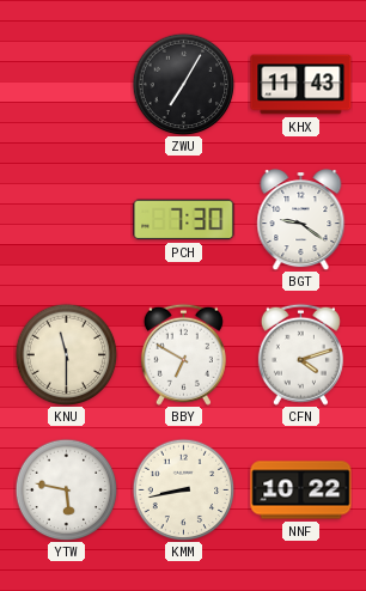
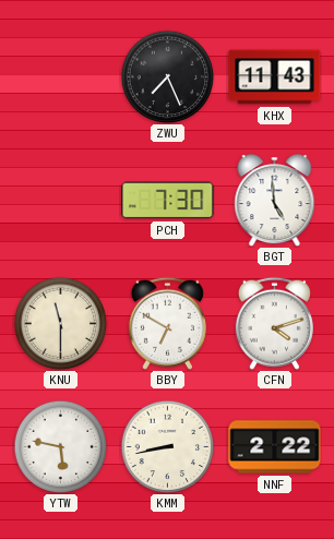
ZWU: 7:05 -> 7:26
BGT: 9:21 -> 4:59
NNF: 10:22 -> 2:22
